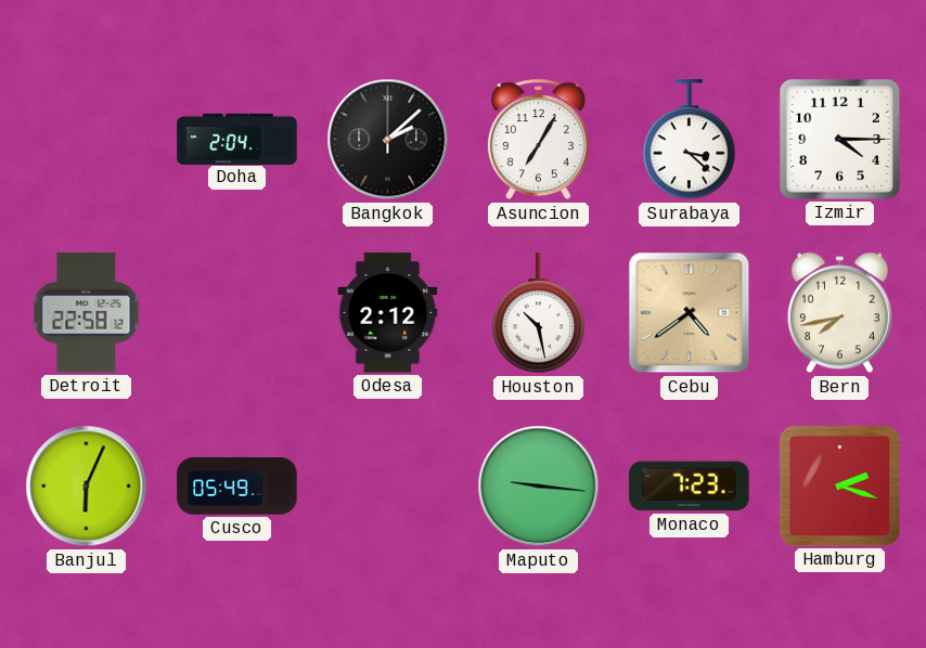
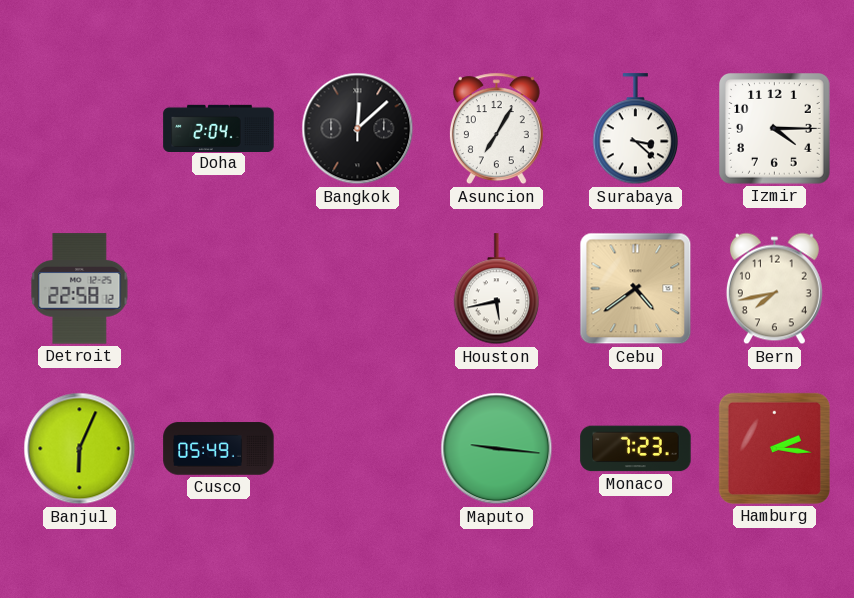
Bangkok: 2:08 -> 12:08
Odesa: 2:12 -> none
Houston: 10:28 -> 5:43
Hamburg: 2:18 -> 2:16
